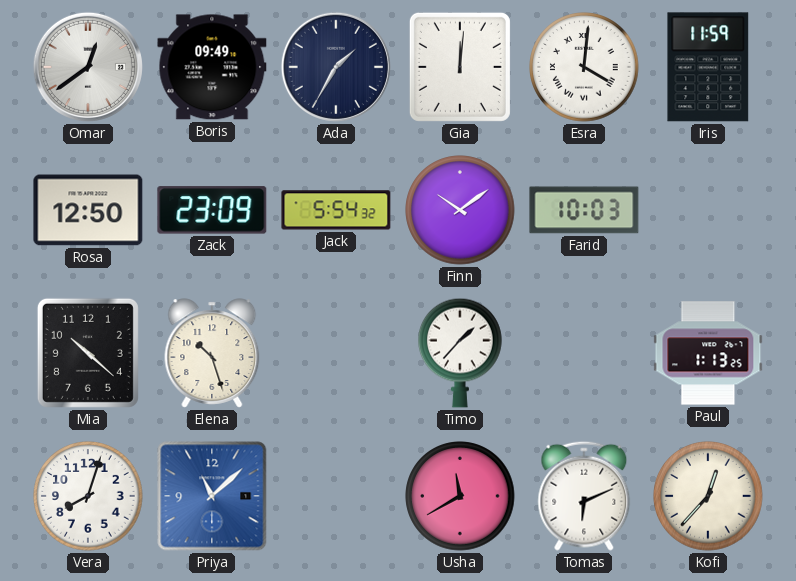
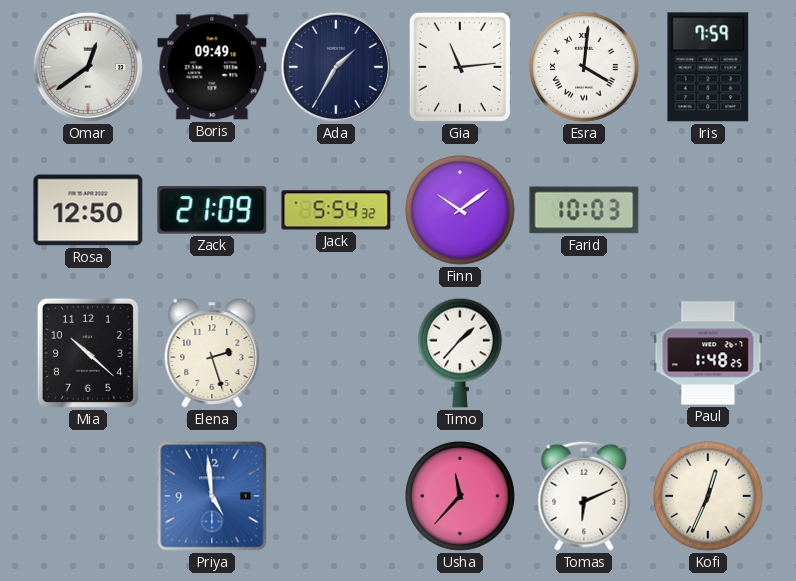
Gia: 12:01 -> 11:14
Iris: 11:59 -> 7:59
Zack: 23:09 -> 21:09
Elena: 10:27 -> 2:27
Paul: 1:13 -> 1:48
Vera: 8:03 -> none
Priya: 11:08 -> 4:59
Usha: 11:40 -> 11:37
Kofi: 12:37 -> 12:34
